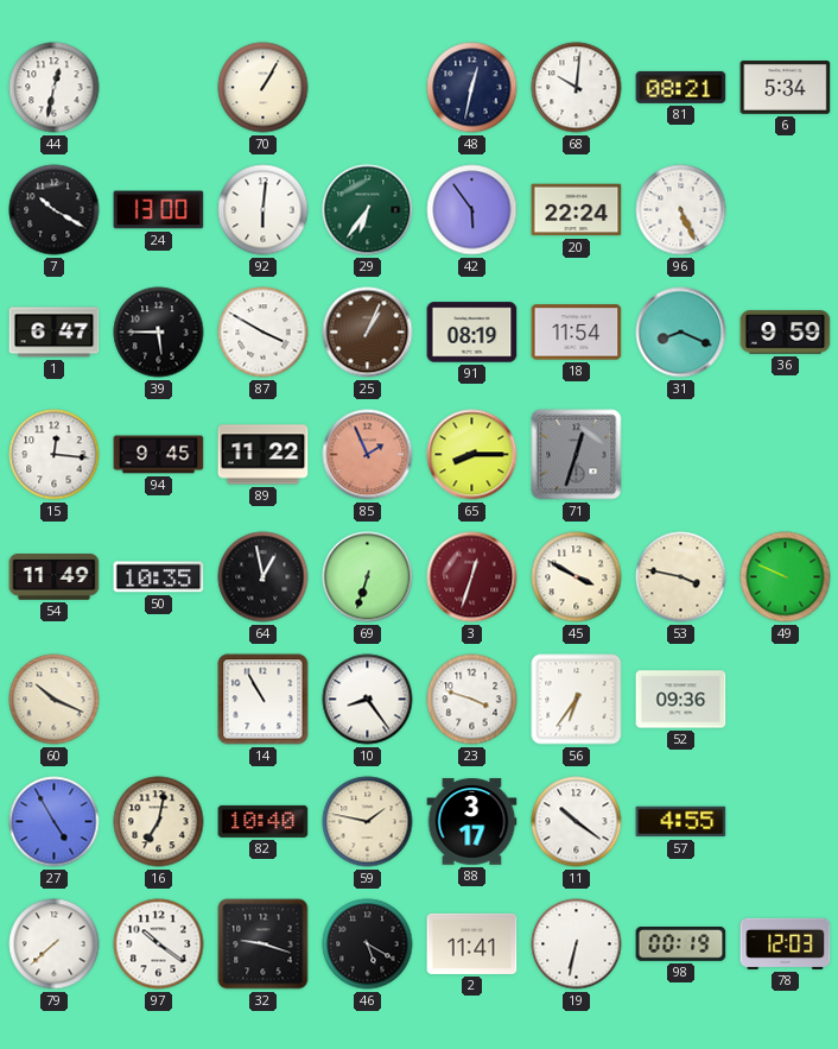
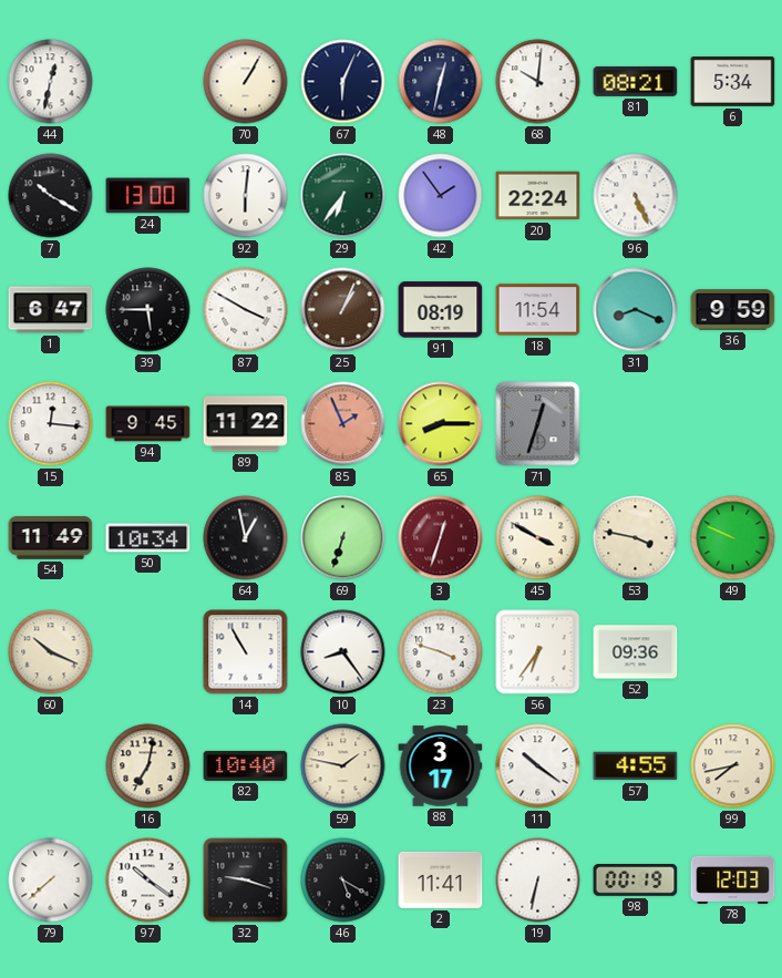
67: none -> 6:04
42: 5:54 -> 1:54
50: 10:35 -> 10:34
27: 4:55 -> none
99: none -> 7:43
